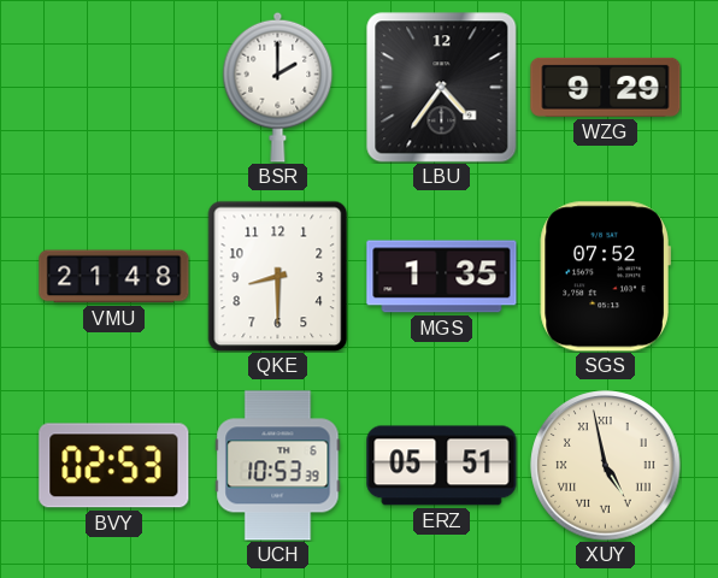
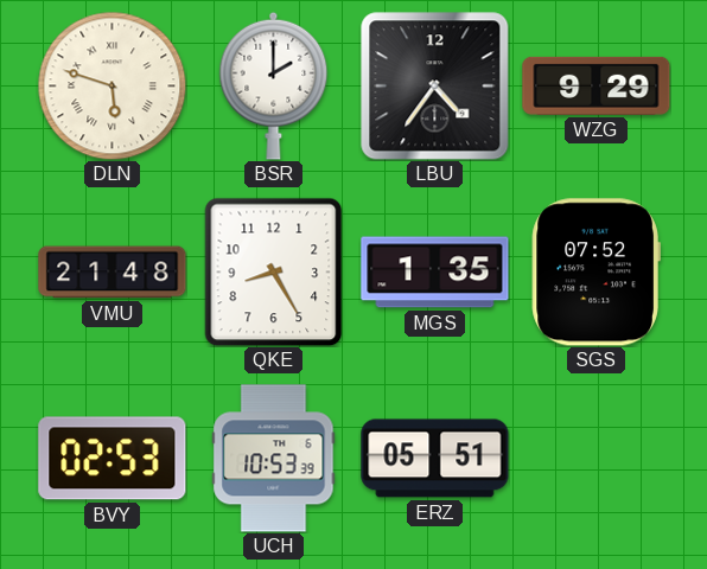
DLN: none -> 5:48
QKE: 8:30 -> 8:25
XUY: 4:58 -> none
